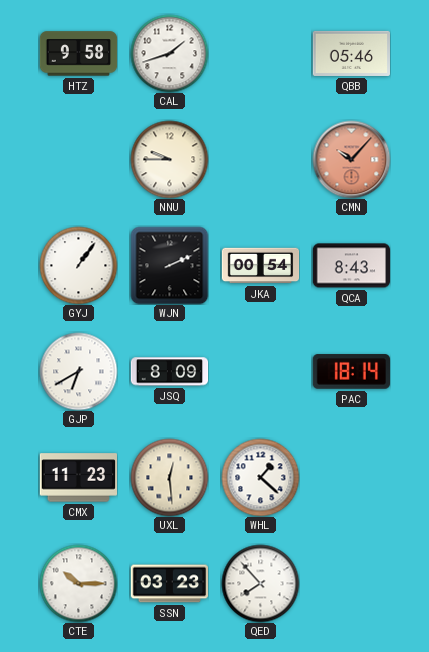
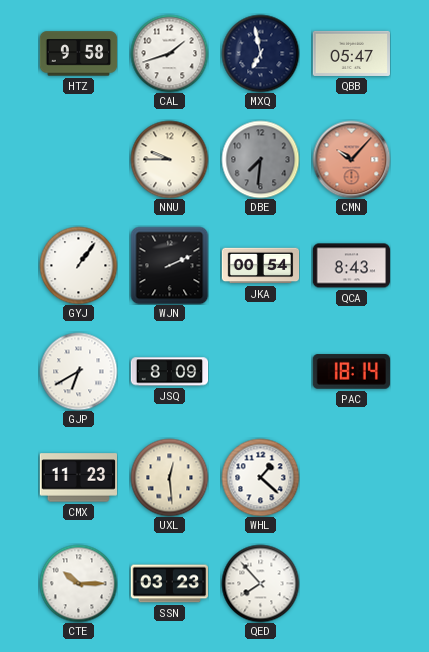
MXQ: none -> 6:58
QBB: 05:46 -> 05:47
DBE: none -> 7:31
